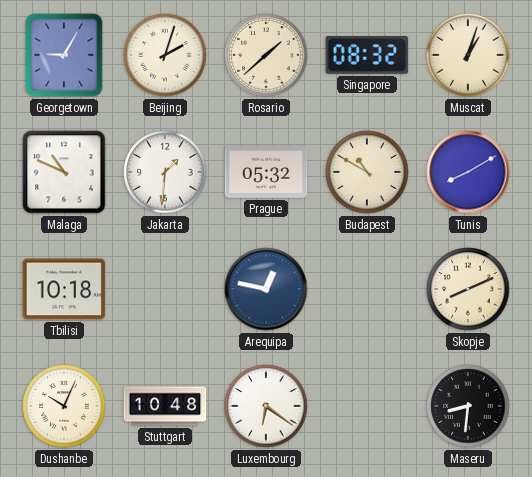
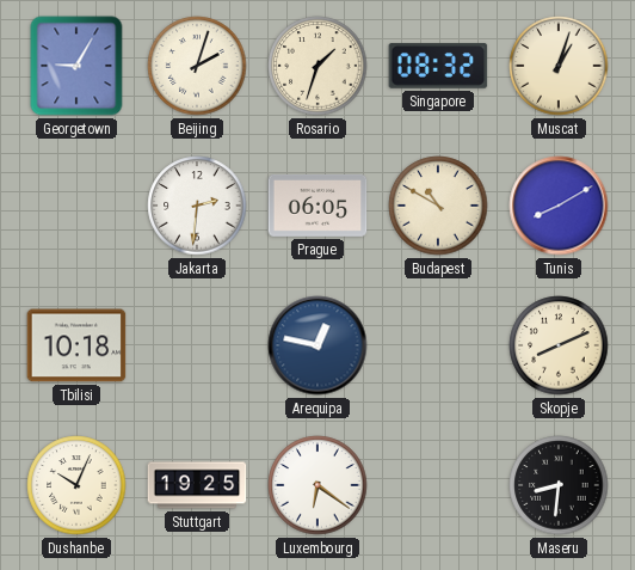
Rosario: 1:38 -> 1:33
Malaga: 10:49 -> none
Jakarta: 1:31 -> 2:31
Prague: 05:32 -> 06:05
Stuttgart: 10:48 -> 19:25
